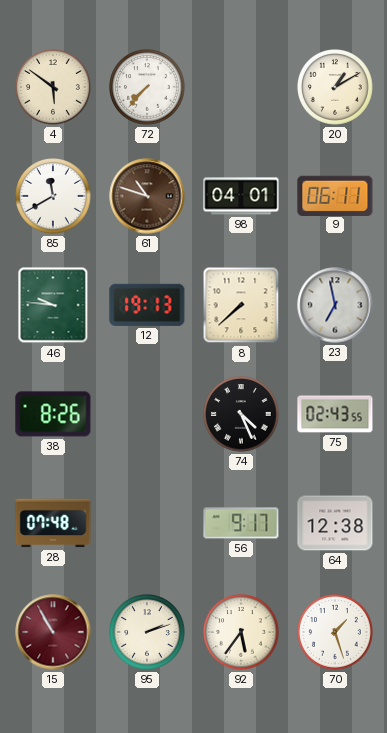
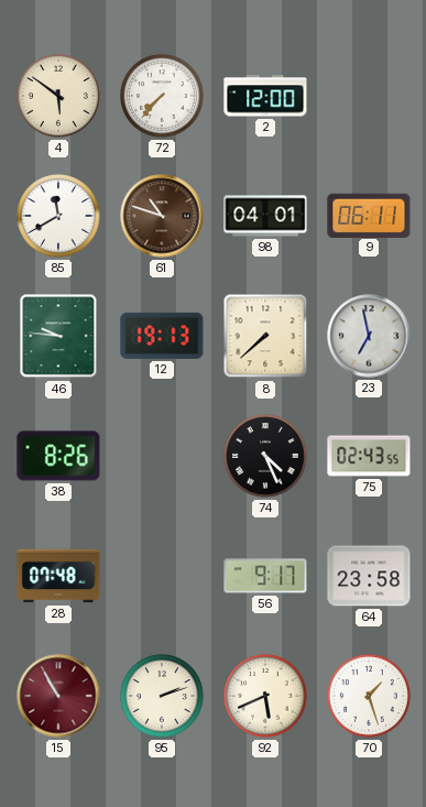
2: none -> 12:00
20: 1:10 -> none
64: 12:38 -> 23:58
92: 5:36 -> 5:41
